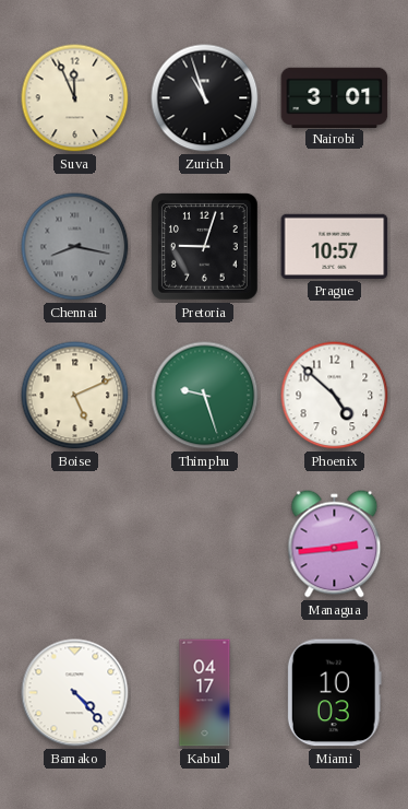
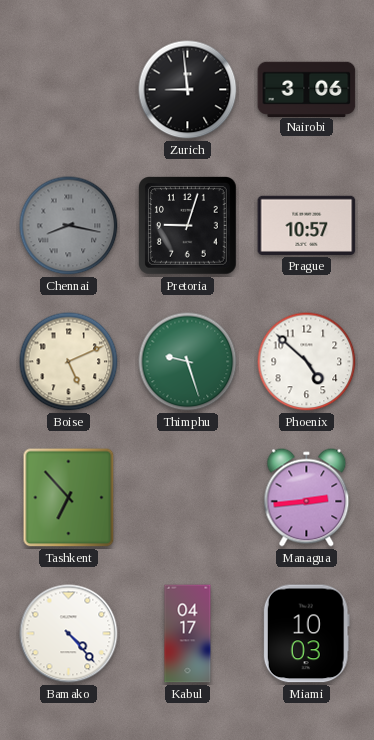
Suva: 11:56 -> none
Zurich: 10:57 -> 8:59
Nairobi: 3:01 -> 3:06
Tashkent: none -> 6:53
